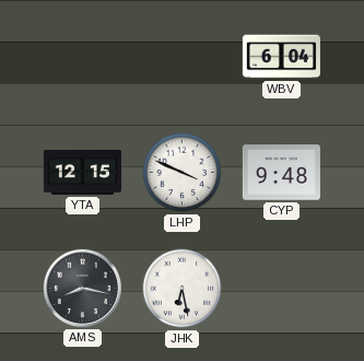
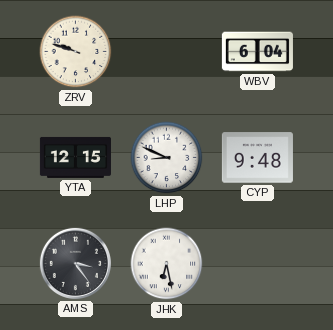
ZRV: none -> 9:48
LHP: 3:49 -> 8:49
AMS: 8:17 -> 3:24
